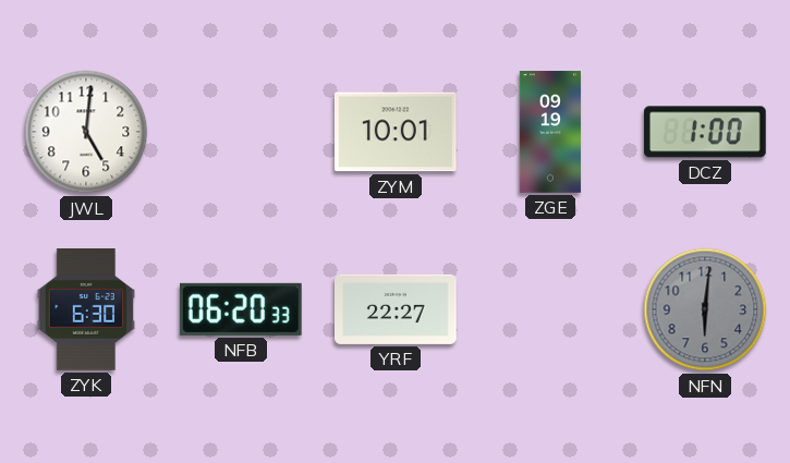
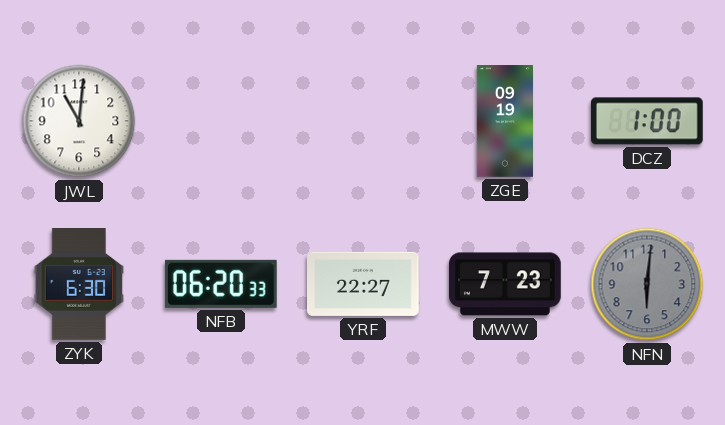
JWL: 5:01 -> 11:01
ZYM: 10:01 -> none
MWW: none -> 7:23
